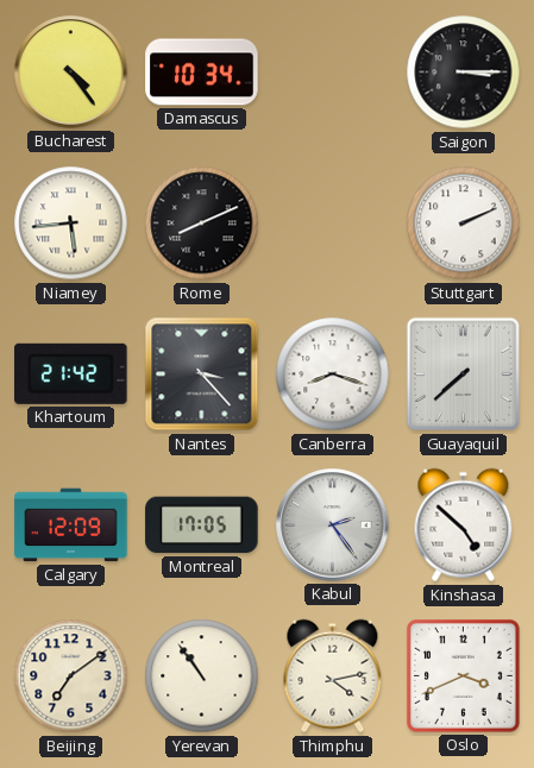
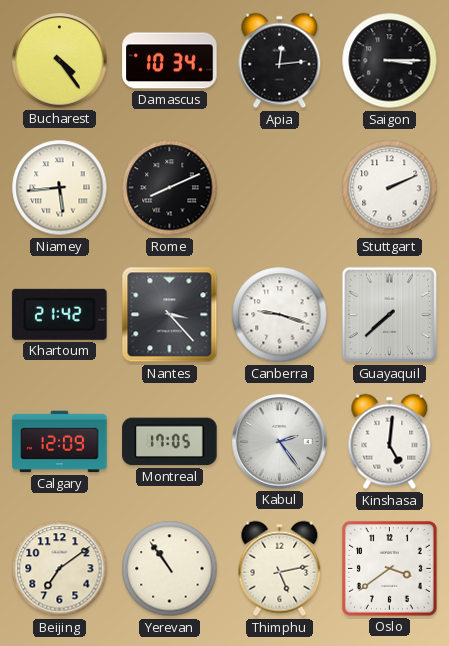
Apia: none -> 12:14
Canberra: 8:18 -> 9:18
Kinshasa: 4:52 -> 5:01
Thimphu: 4:13 -> 5:13
Oslo: 3:41 -> 3:39
